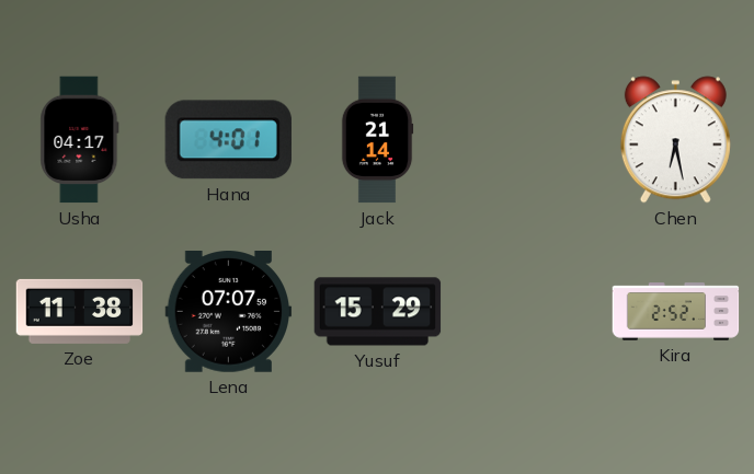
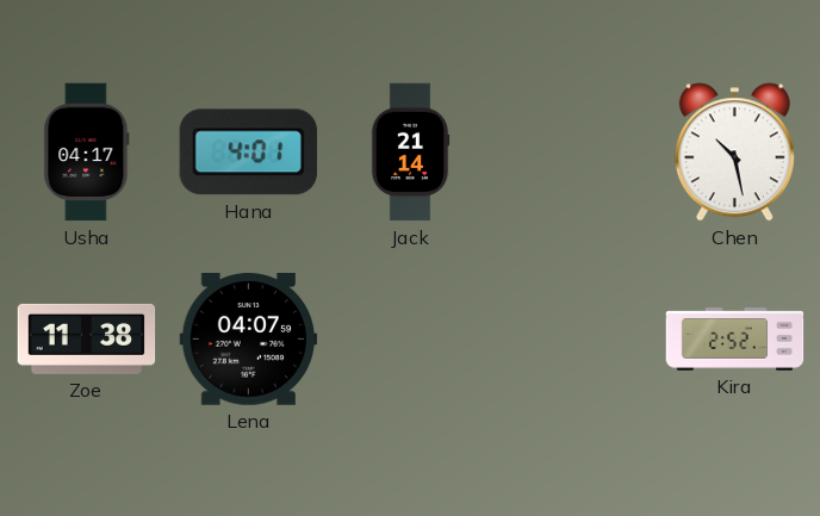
Chen: 6:28 -> 10:28
Lena: 07:07 -> 04:07
Yusuf: 15:29 -> none
